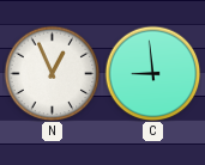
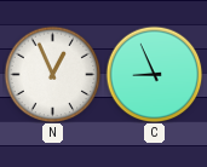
C: 8:59 -> 8:56
